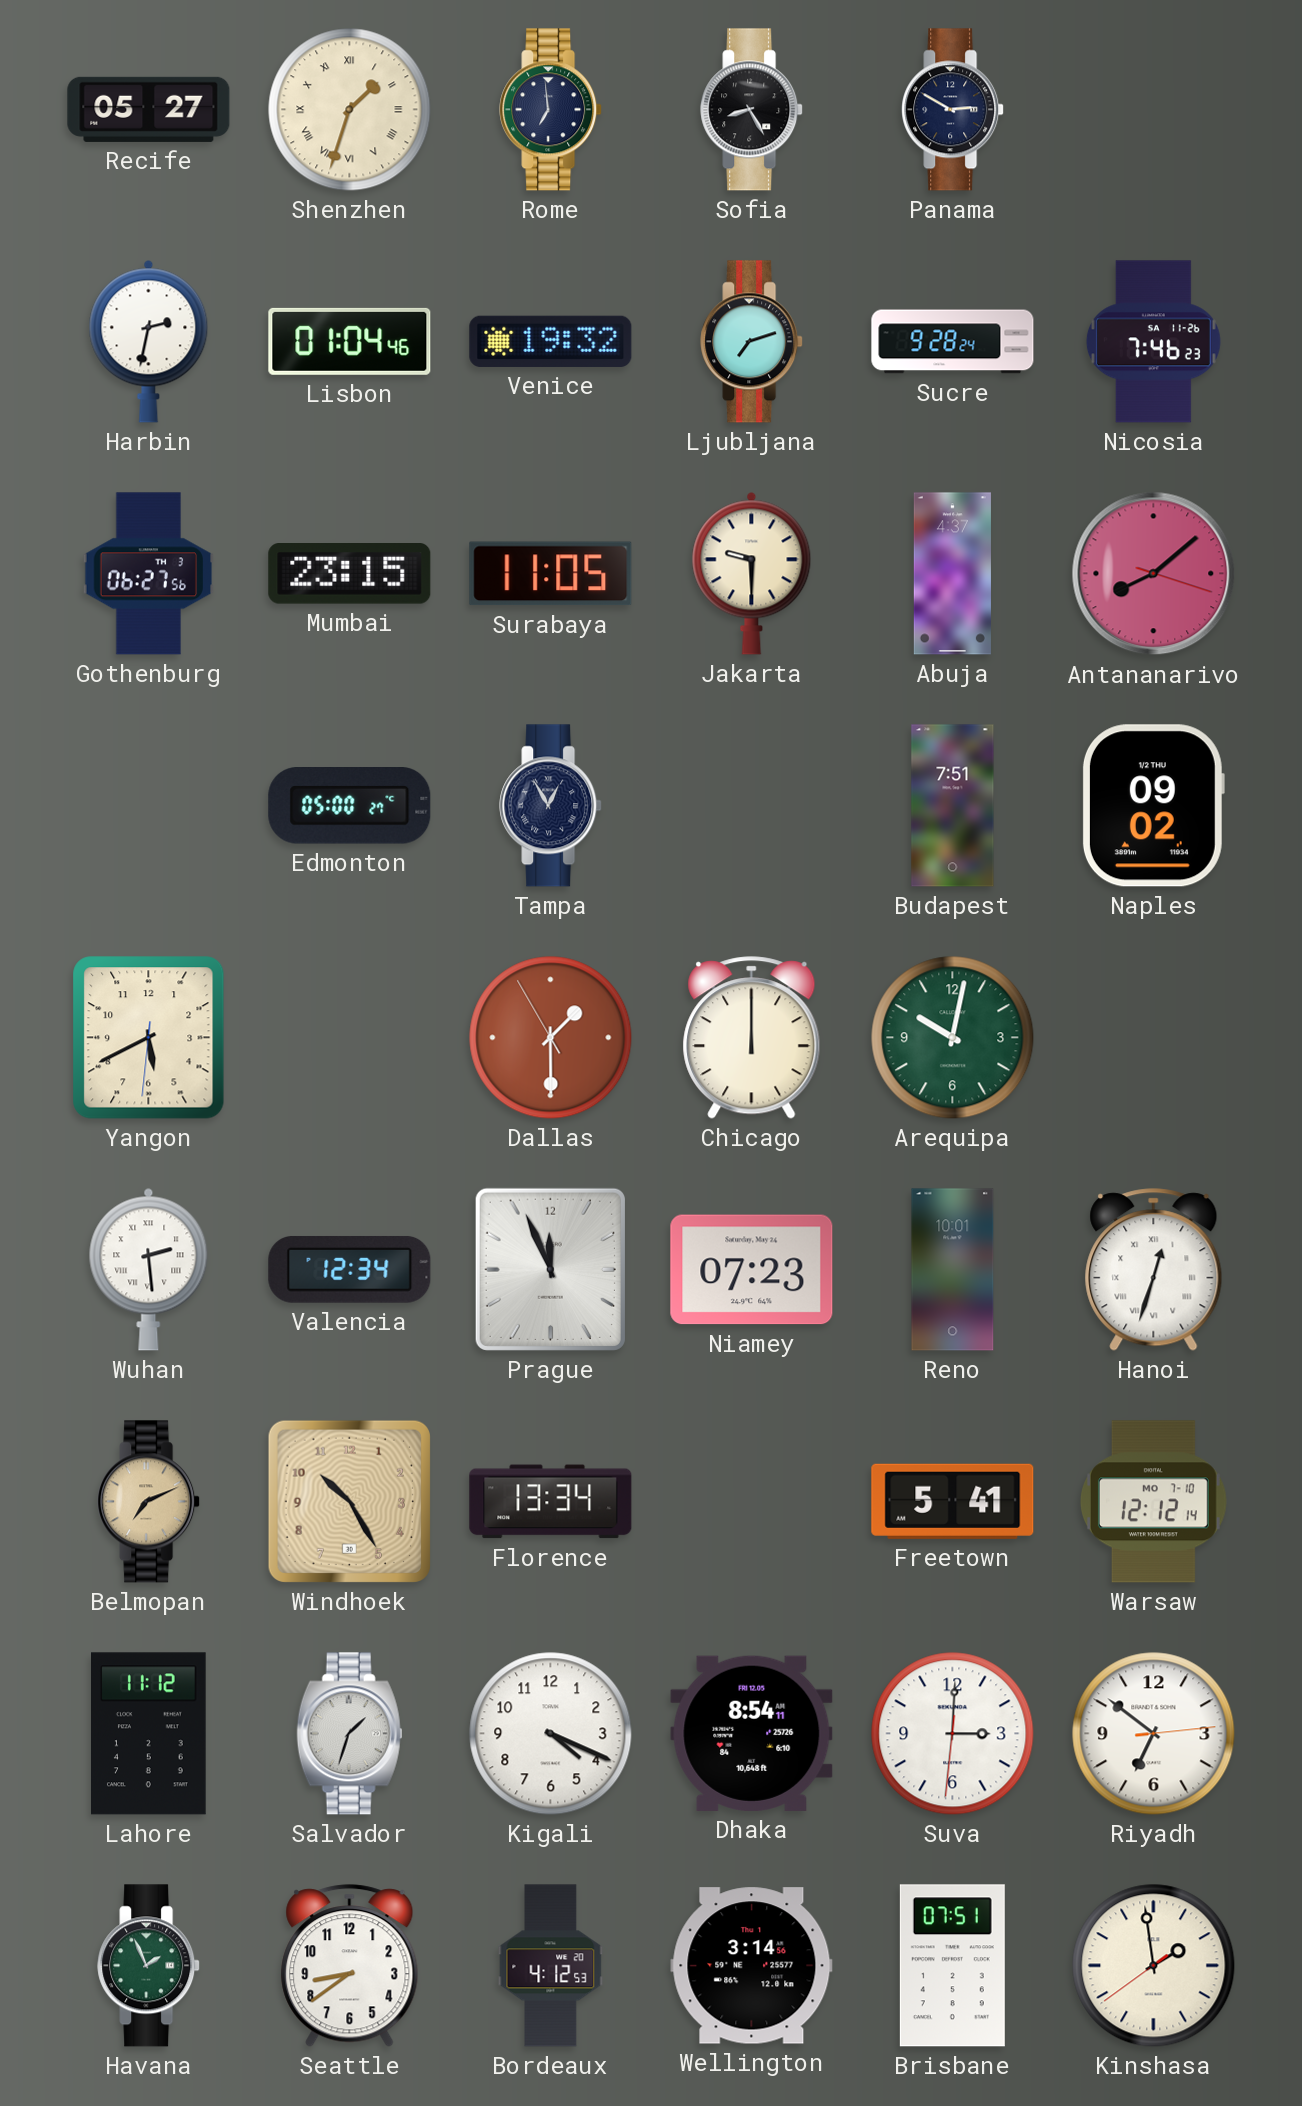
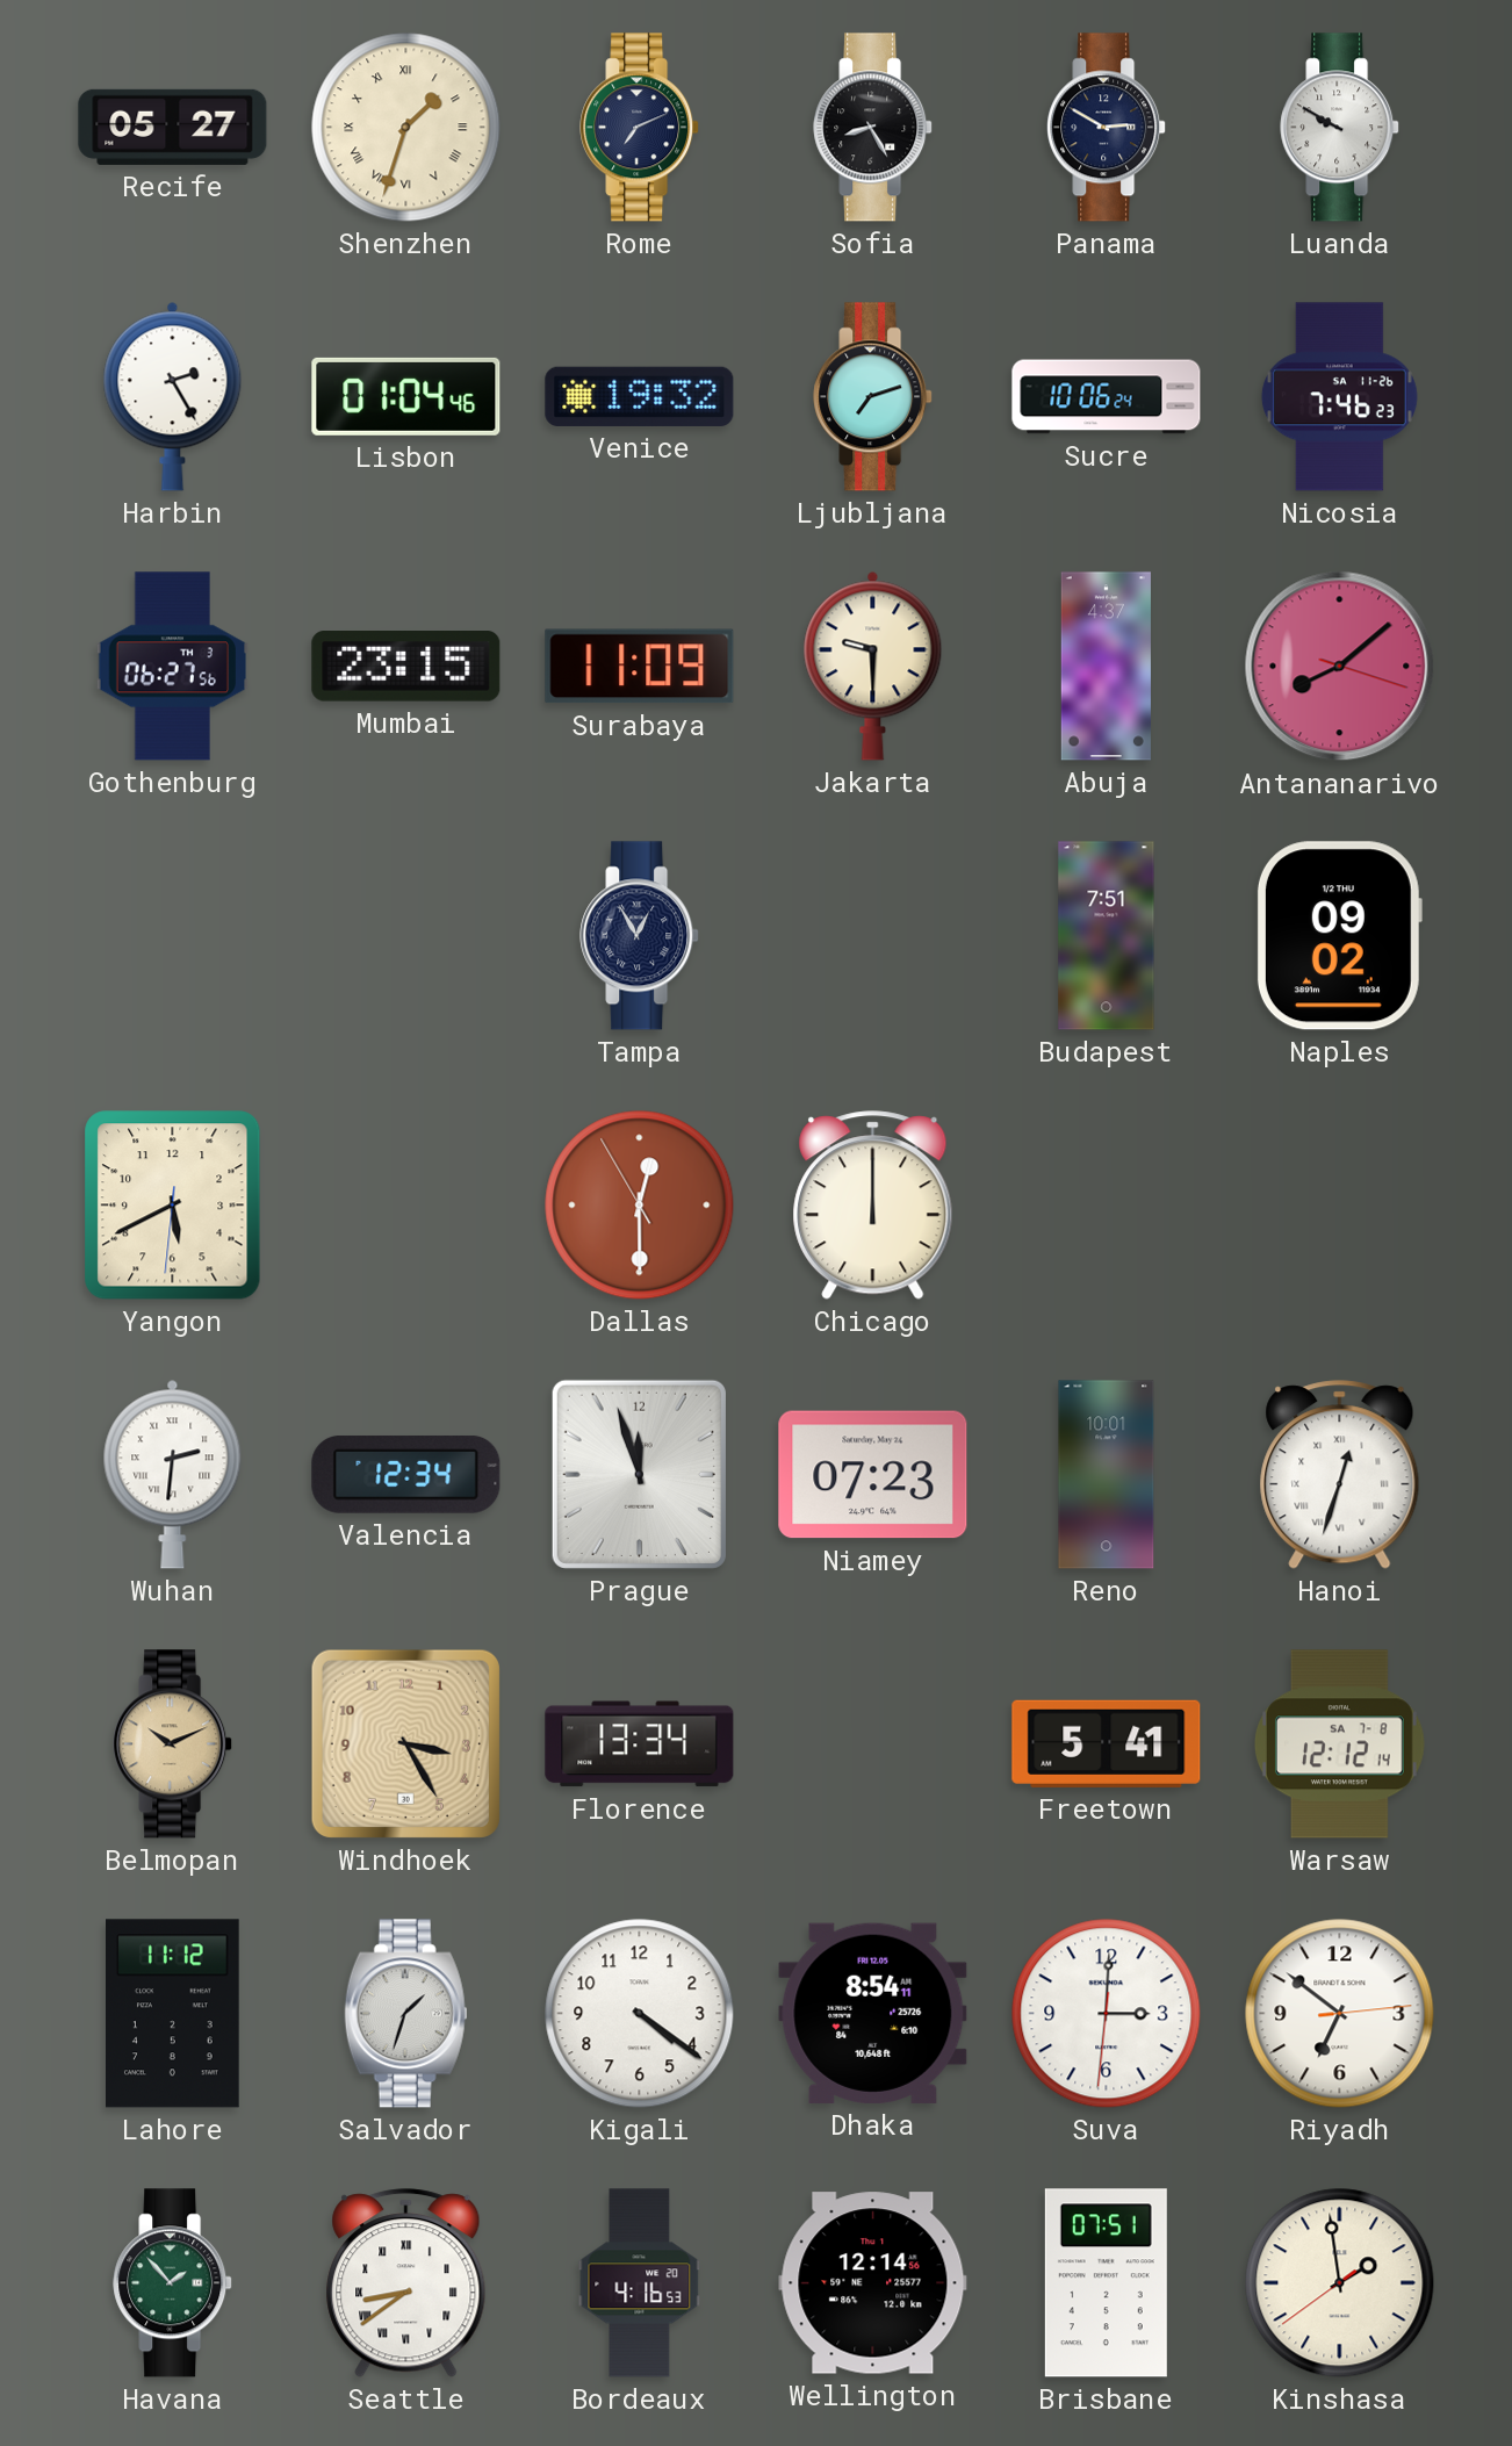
Rome: 6:59 -> 7:11
Luanda: none -> 9:50
Harbin: 2:32 -> 2:25
Sucre: 9:28 -> 10:06
Surabaya: 11:05 -> 11:09
Edmonton: 05:00 -> none
Dallas: 1:29 -> 12:29
Arequipa: 10:02 -> none
Wuhan: 2:29 -> 2:31
Prague: 11:56 -> 11:57
Belmopan: 7:11 -> 10:11
Windhoek: 10:25 -> 3:25
Warsaw date: MO 7-10 -> SA 7-8
Kigali: 4:19 -> 4:21
Havana: 1:56 -> 1:53
Seattle numerals: Arabic -> Roman
Bordeaux: 4:12 -> 4:16
Wellington: 3:14 -> 12:14
